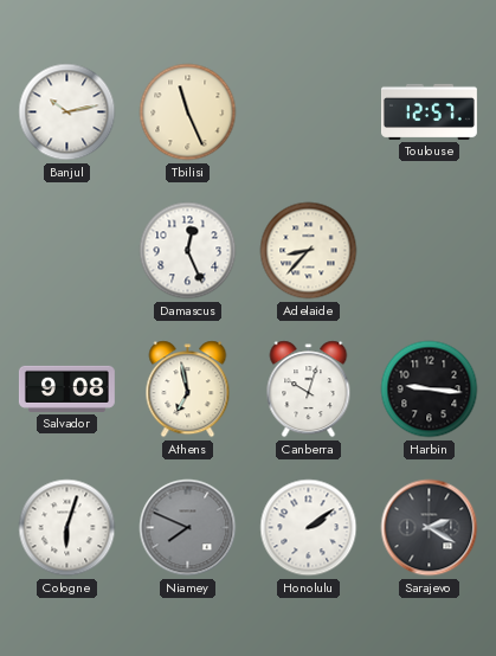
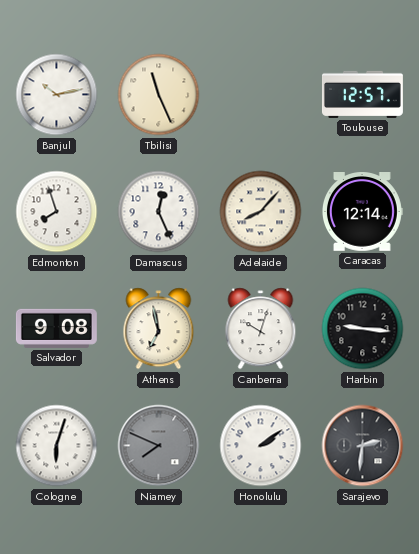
Edmonton: none -> 7:57
Adelaide: 8:37 -> 8:07
Caracas: none -> 12:14
Sarajevo: 2:20 -> 2:31
